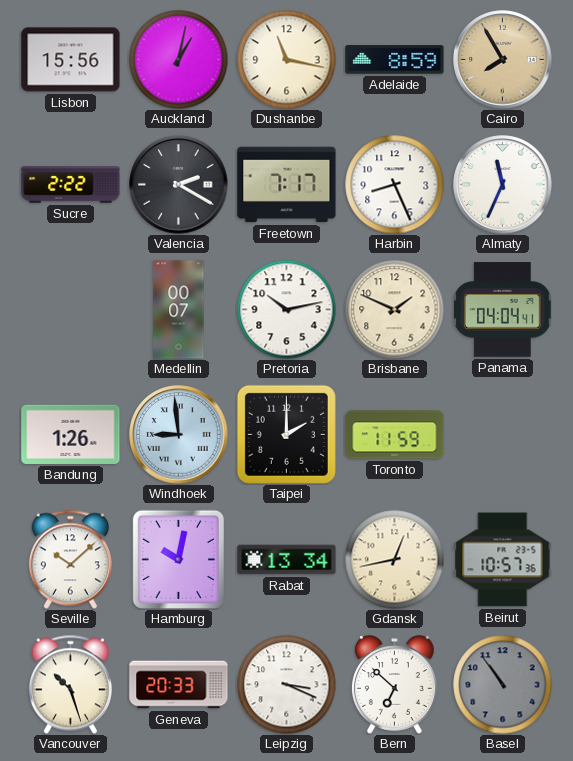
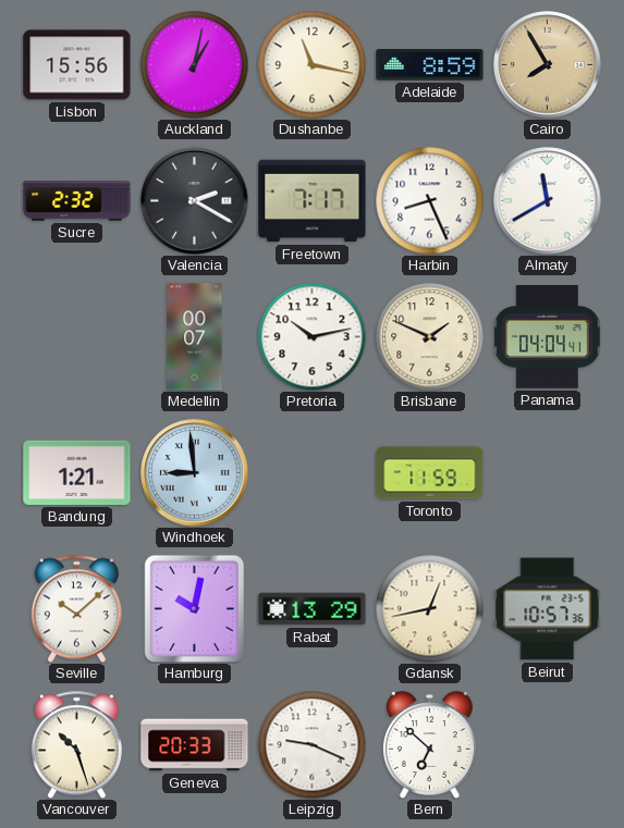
Sucre: 2:22 -> 2:32
Almaty: 11:34 -> 11:40
Bandung: 1:26 -> 1:21
Taipei: 2:00 -> none
Rabat: 13:34 -> 13:29
Leipzig: 3:19 -> 9:19
Basel: 10:54 -> none
